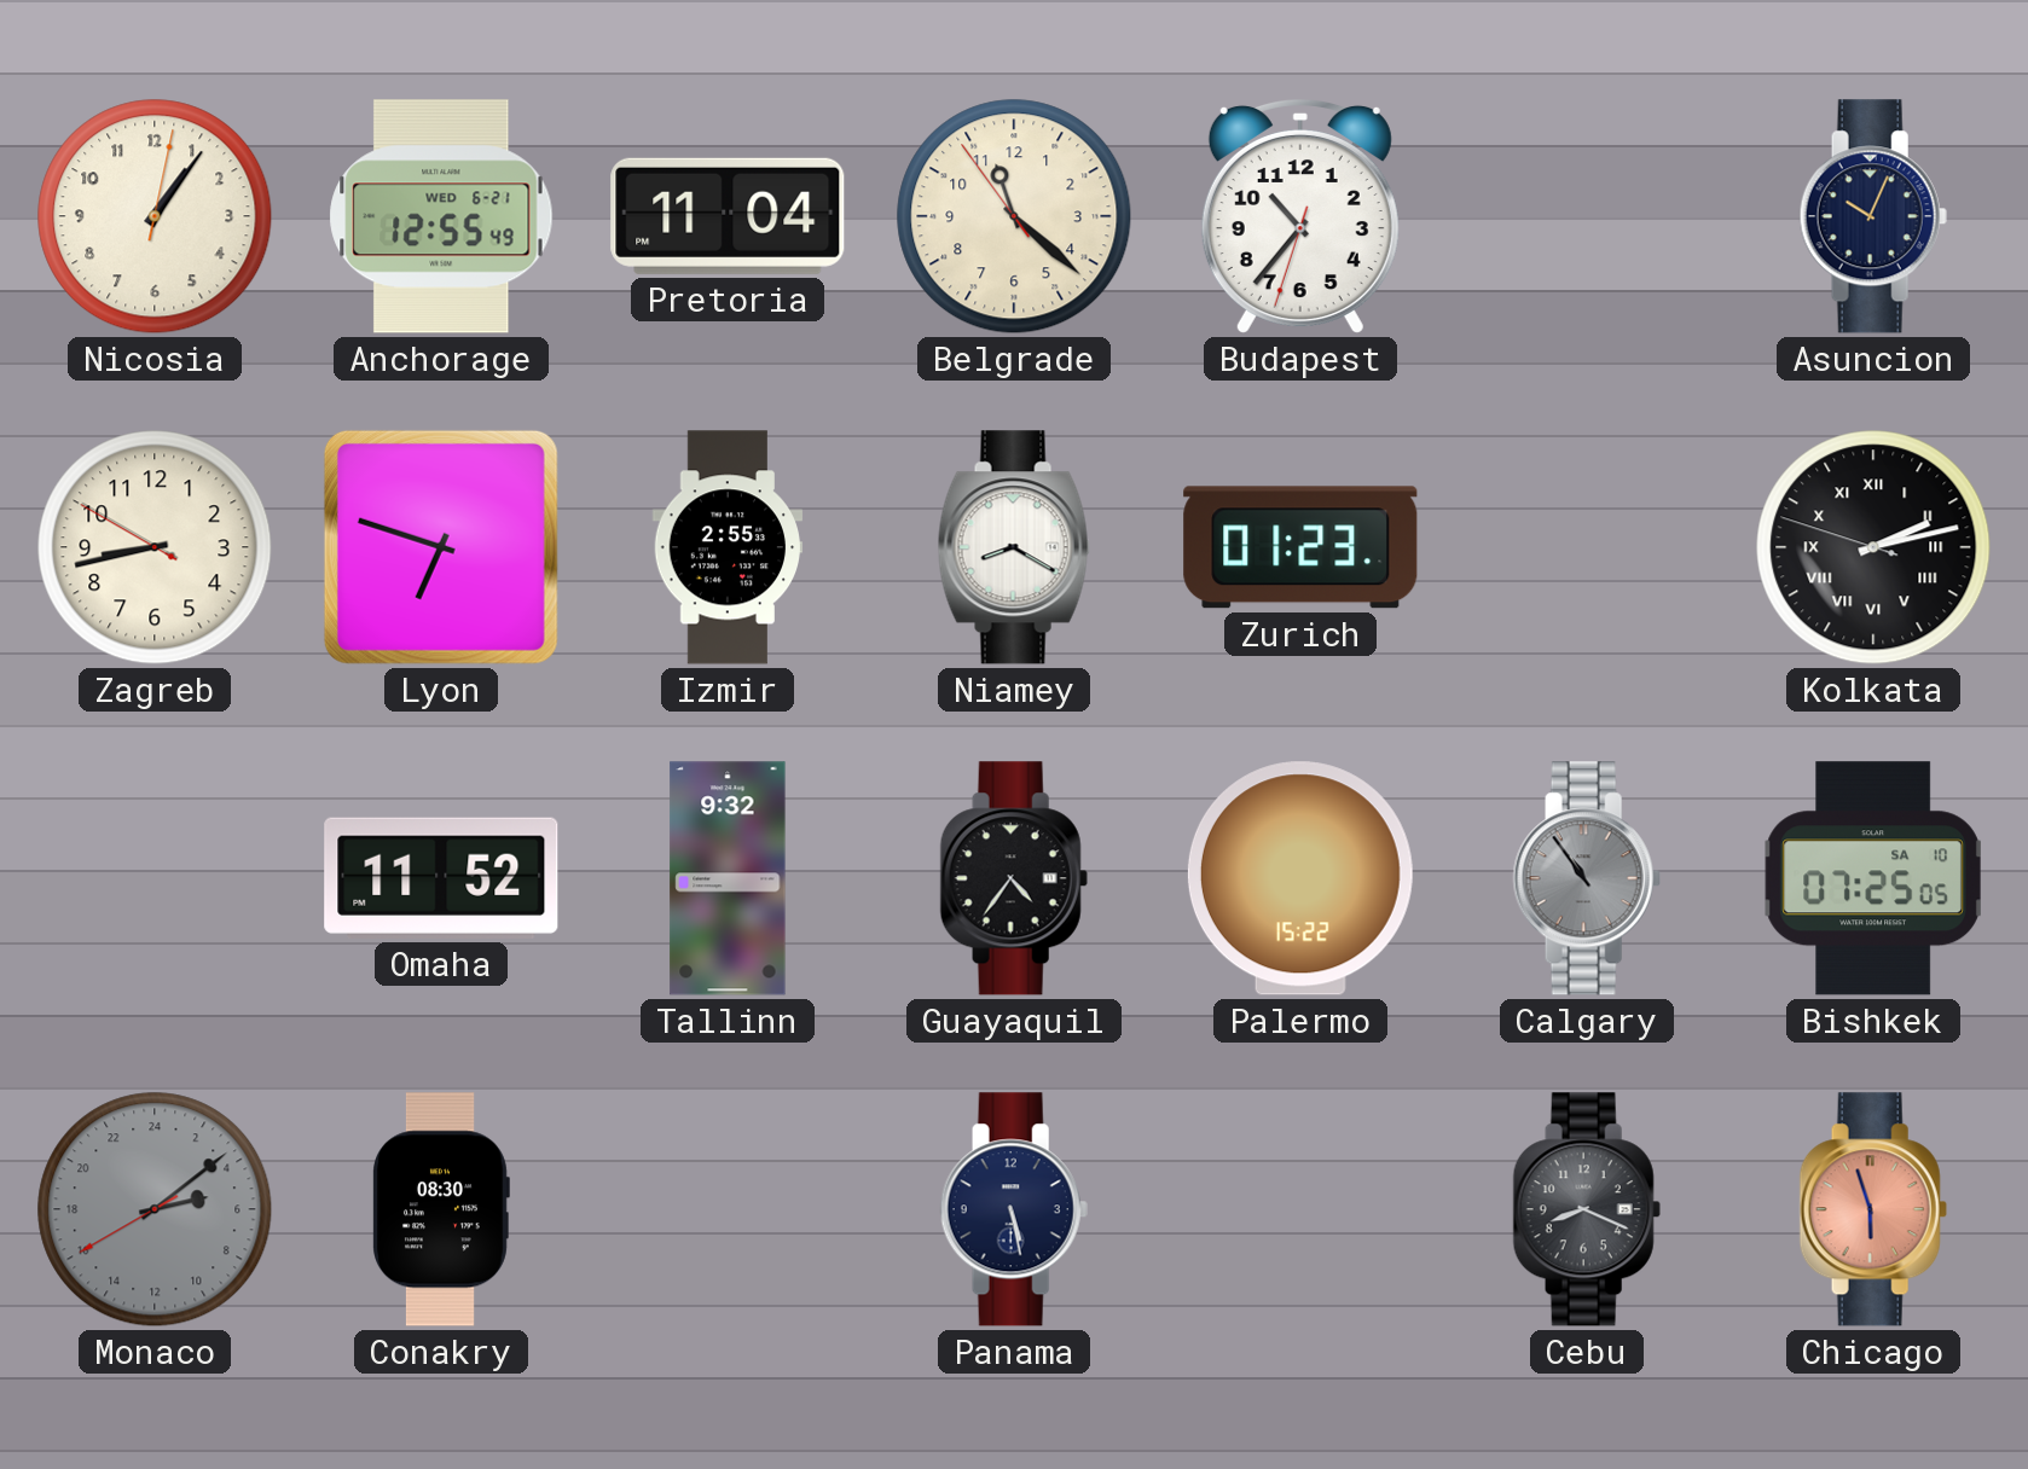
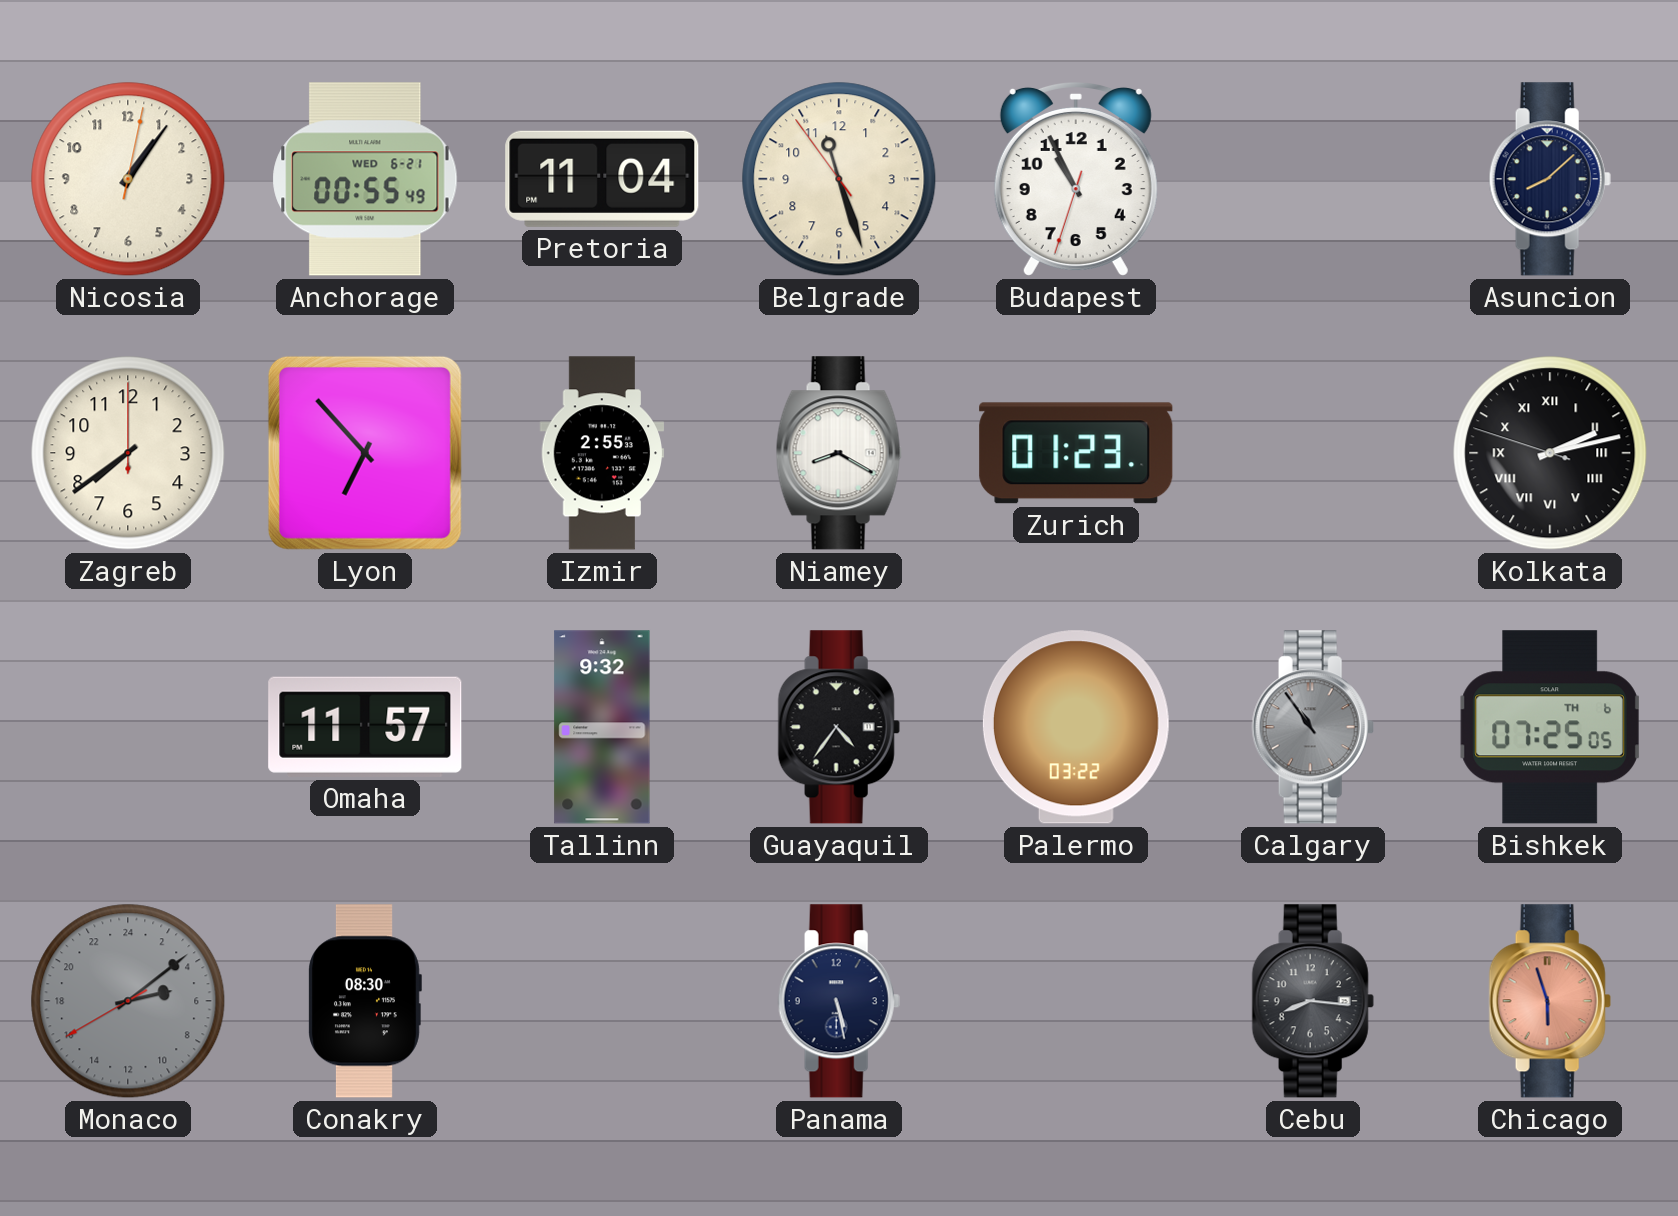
Anchorage: 12:55 -> 00:55
Belgrade: 11:21 -> 11:26
Budapest: 10:36 -> 10:55
Asuncion: 10:04 -> 8:08
Zagreb: 8:42 -> 7:39
Lyon: 6:48 -> 6:53
Omaha: 11:52 -> 11:57
Palermo: 15:22 -> 03:22
Bishkek date: SA 10 -> TH 6
Cebu: 8:19 -> 8:16
